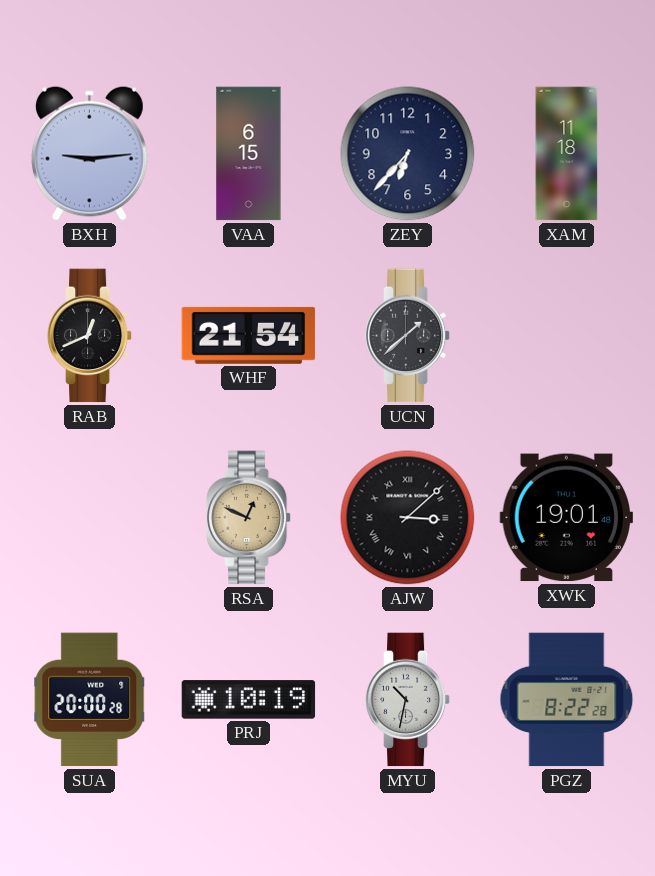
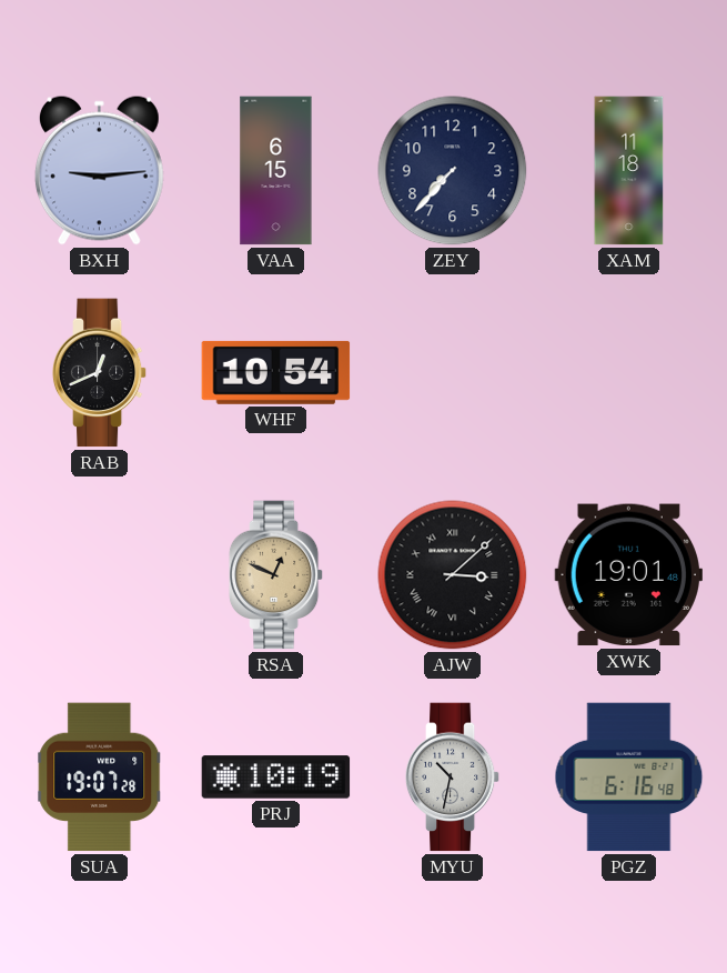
ZEY: 6:37 -> 7:37
WHF: 21:54 -> 10:54
UCN: 1:38 -> none
SUA: 20:00 -> 19:07
PGZ: 8:22 -> 6:16
